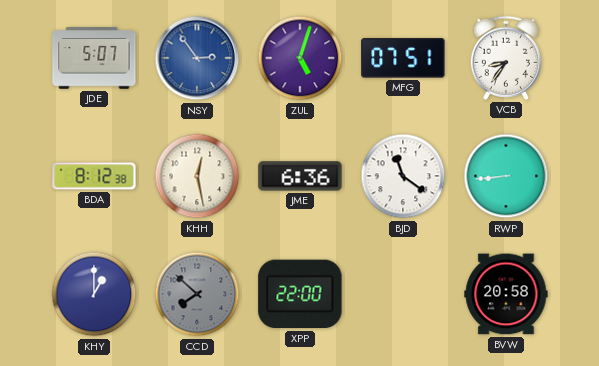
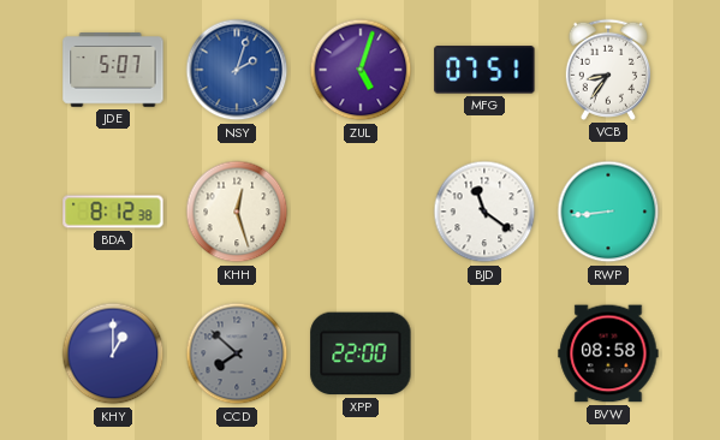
NSY: 2:54 -> 2:03
KHH: 12:28 -> 12:27
JME: 6:36 -> none
BVW: 20:58 -> 08:58
